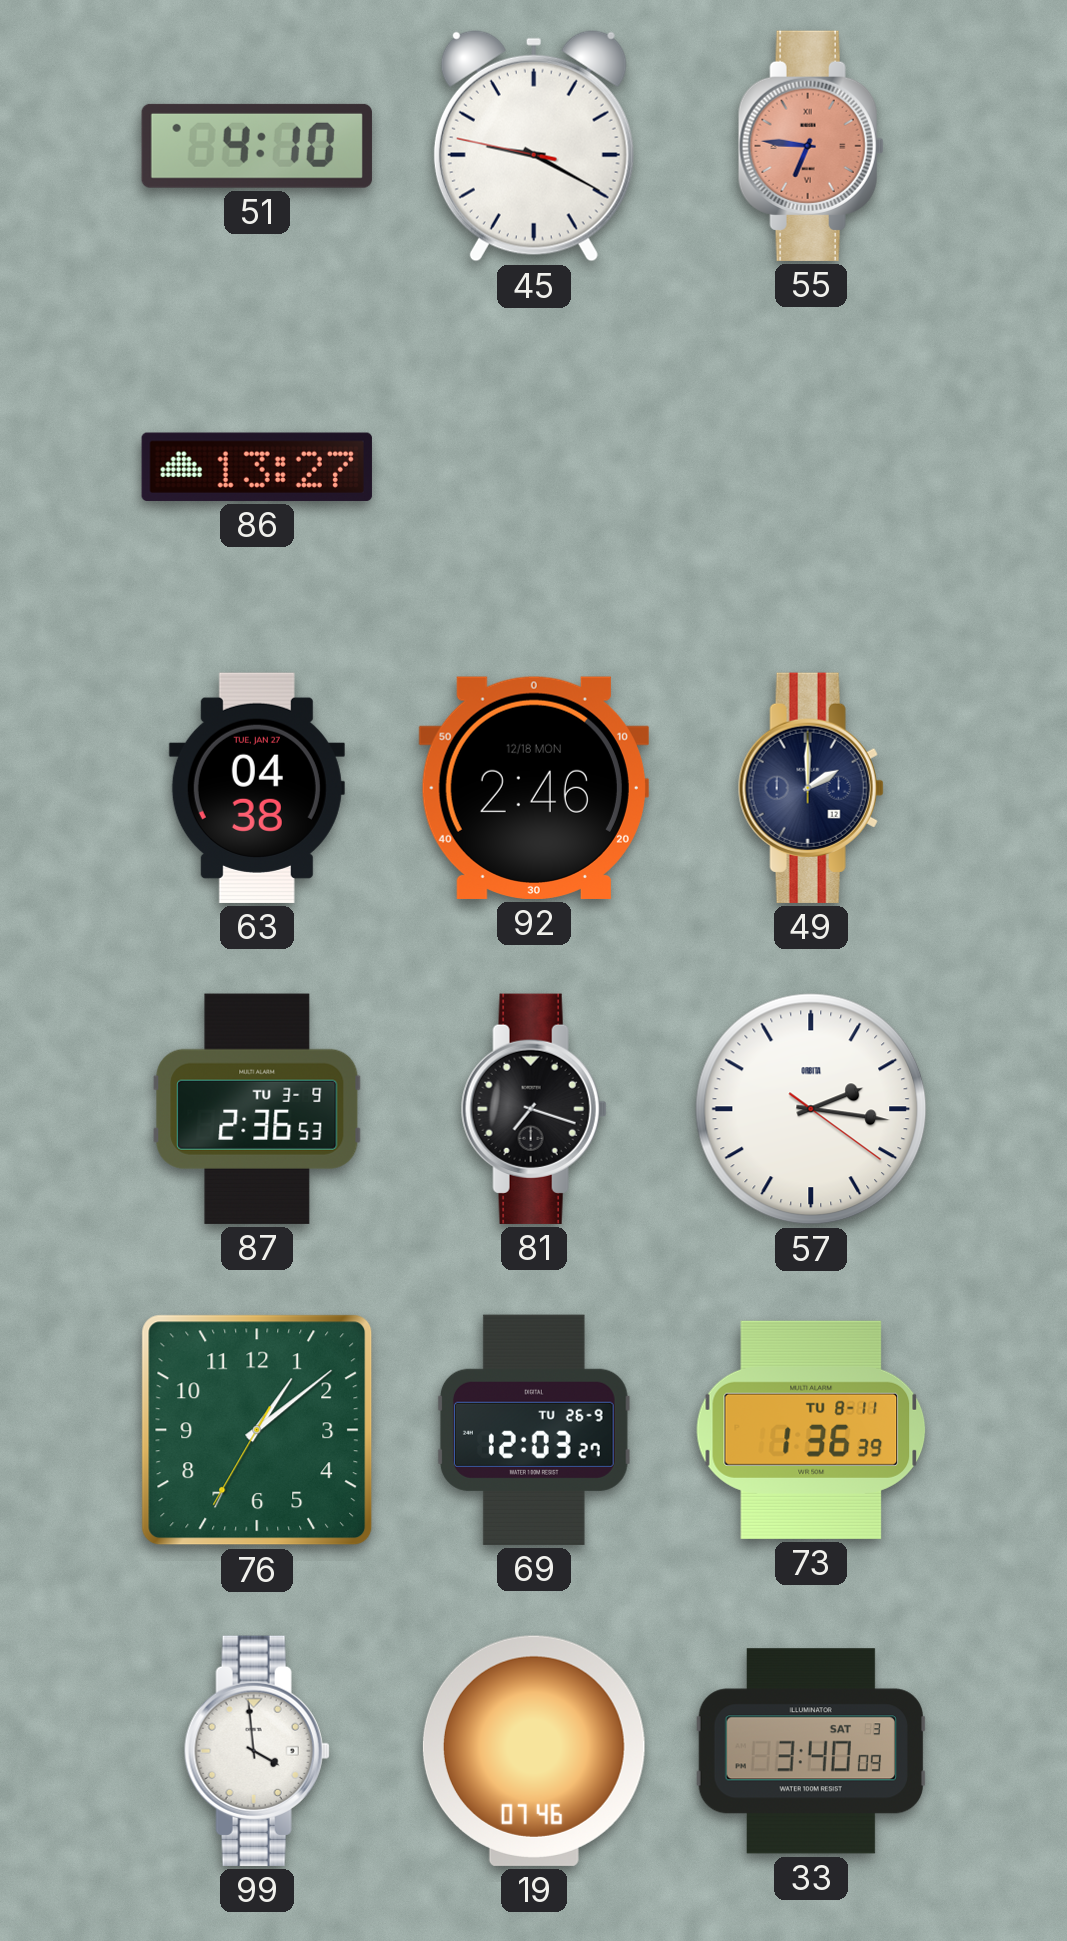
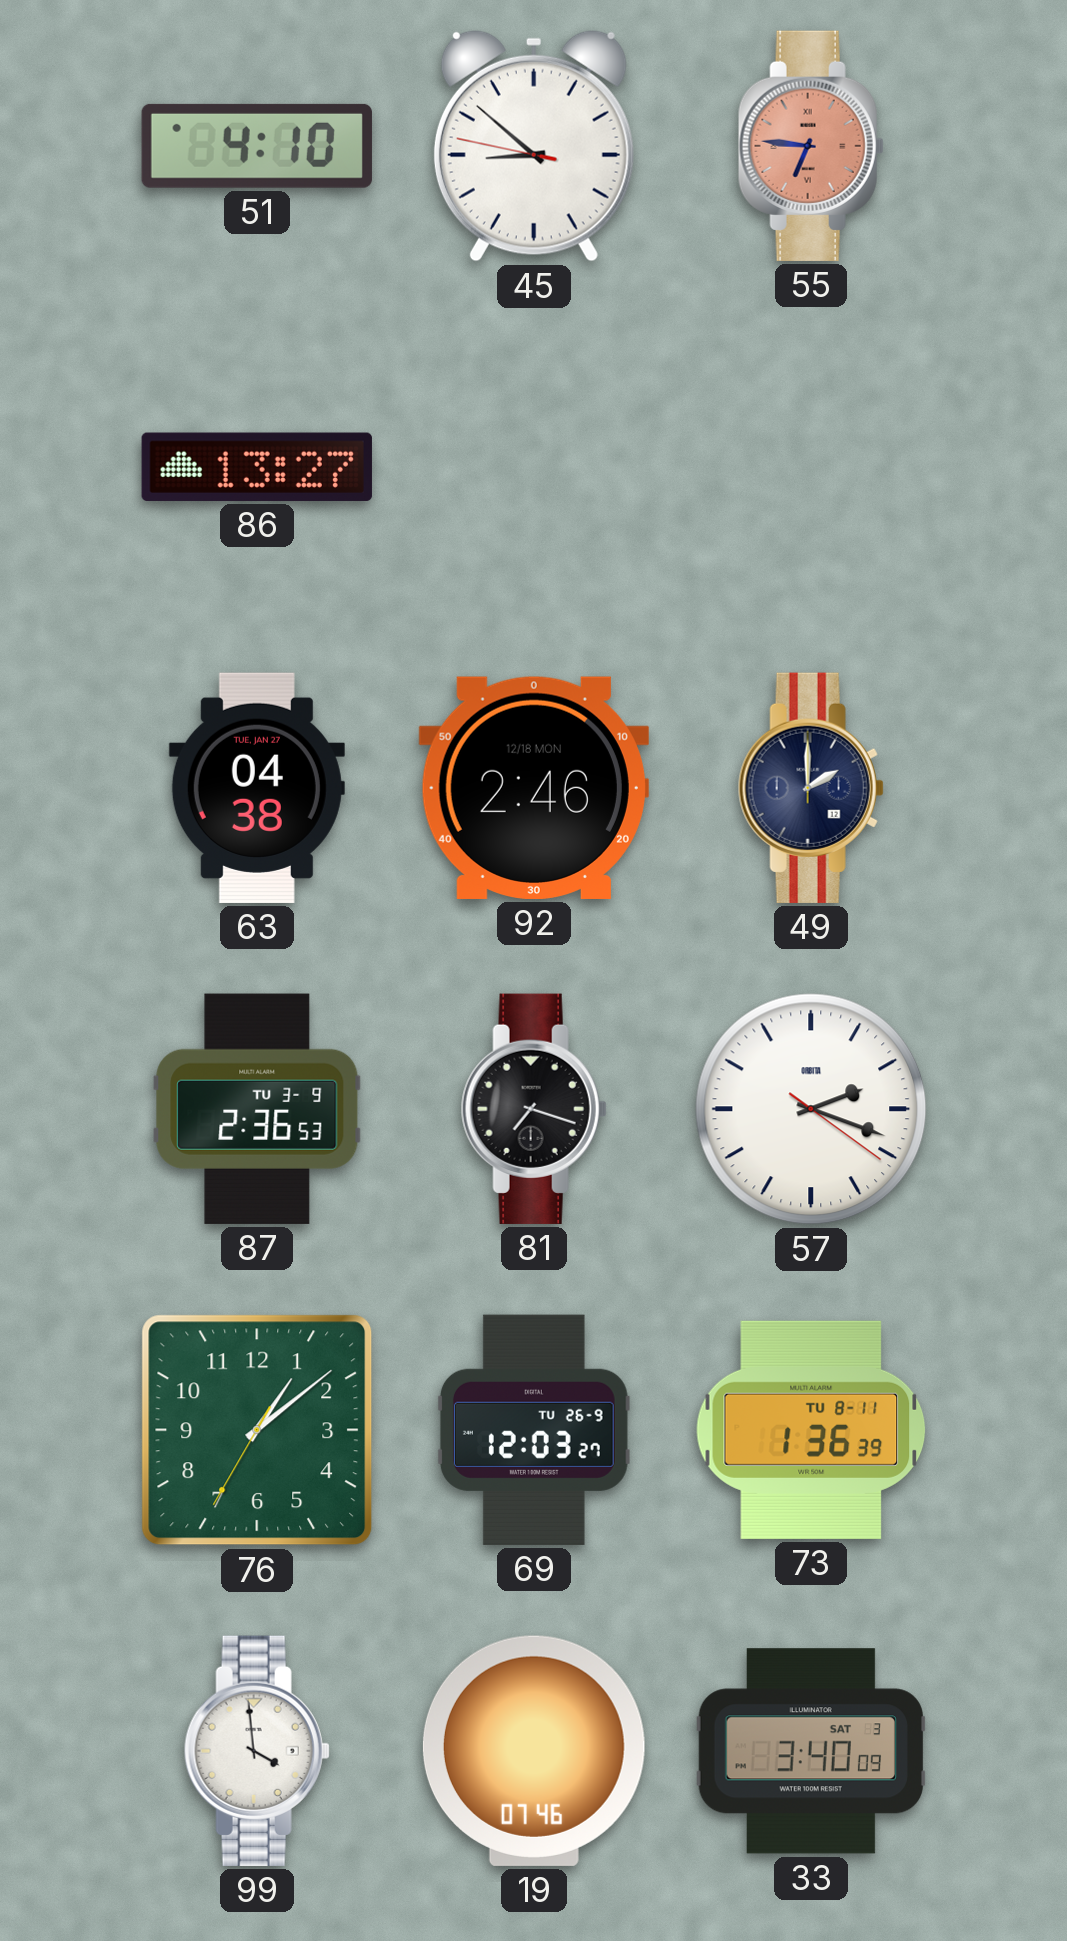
45: 9:19 -> 8:51
57: 2:16 -> 2:18
